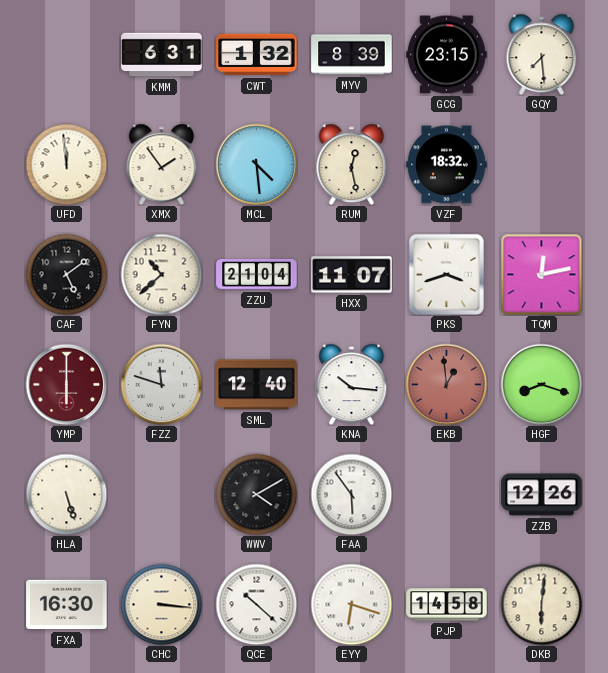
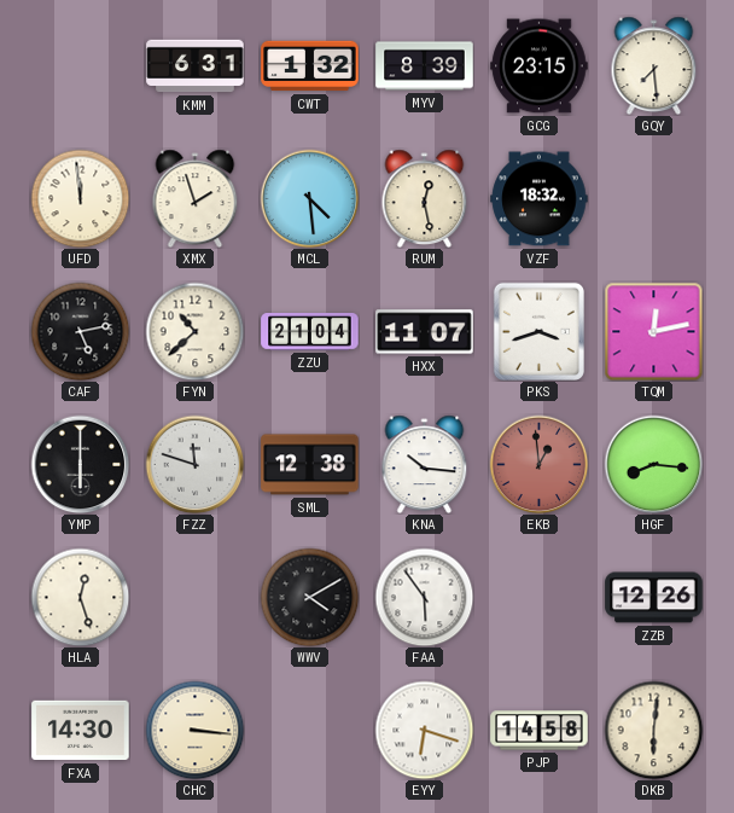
XMX: 1:54 -> 1:57
CAF: 5:09 -> 5:13
YMP dial: burgundy -> black
SML: 12:40 -> 12:38
HGF: 8:18 -> 8:16
HLA: 5:27 -> 12:27
FXA: 16:30 -> 14:30
QCE: 10:22 -> none
